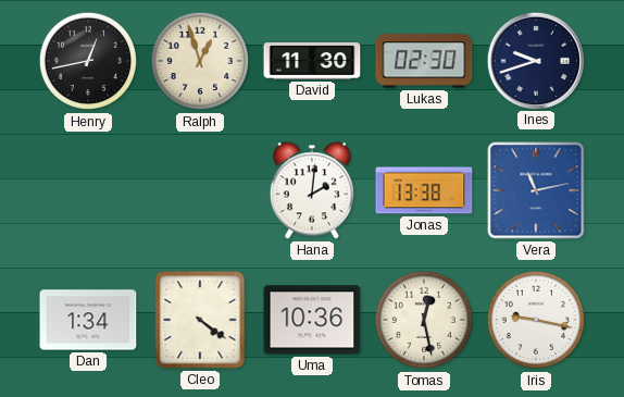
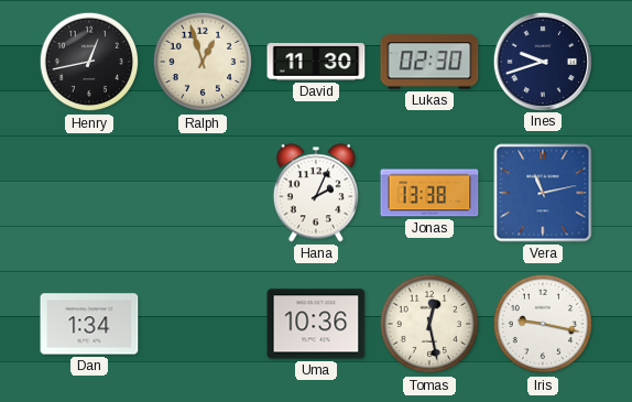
Hana: 2:01 -> 2:04
Cleo: 4:21 -> none
